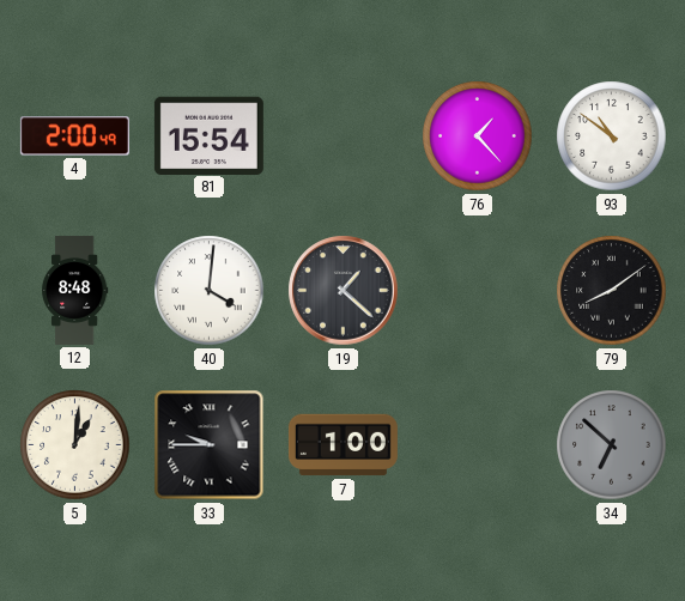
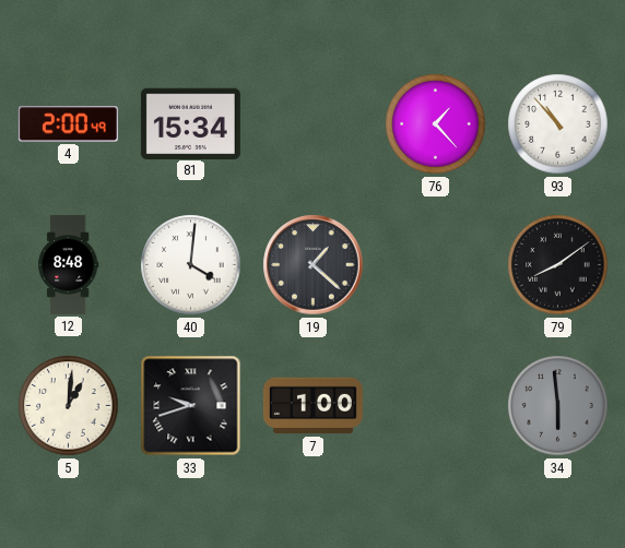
81: 15:54 -> 15:34
93: 10:51 -> 10:53
33: 9:45 -> 9:42
34: 6:52 -> 5:59
